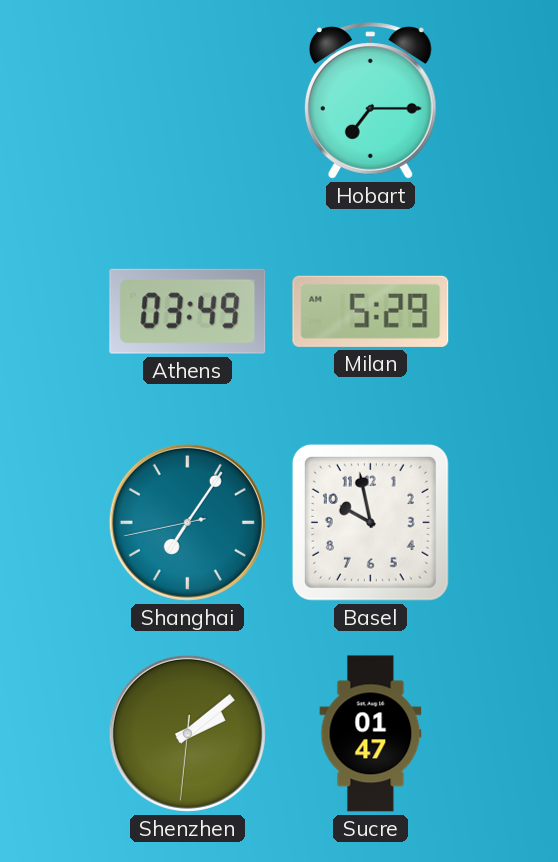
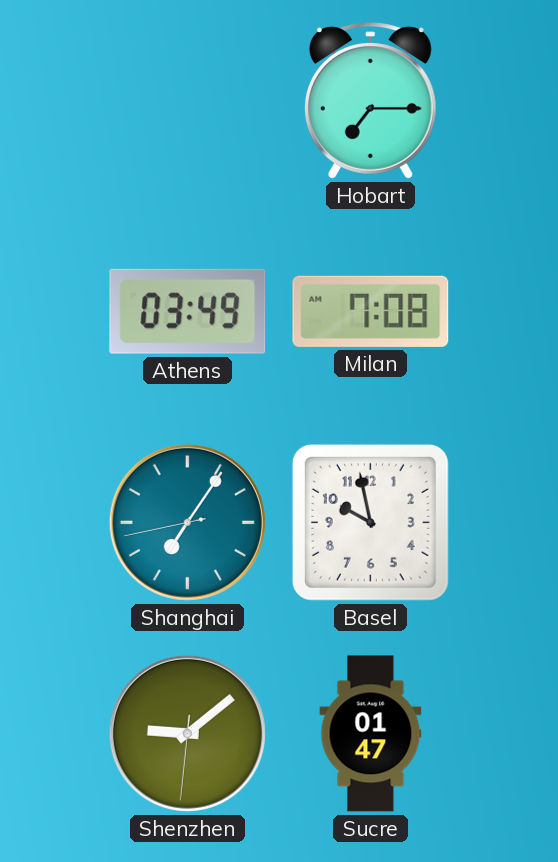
Milan: 5:29 -> 7:08
Shenzhen: 2:08 -> 9:08
